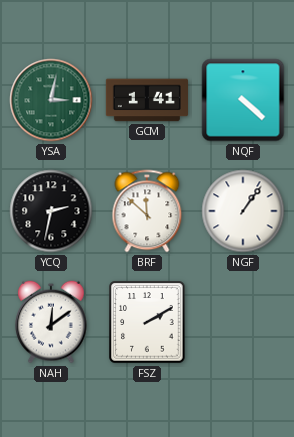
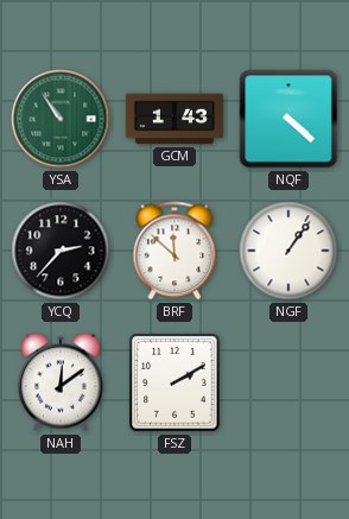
YSA: 3:02 -> 10:54
GCM: 1:41 -> 1:43
YCQ: 2:32 -> 2:37
